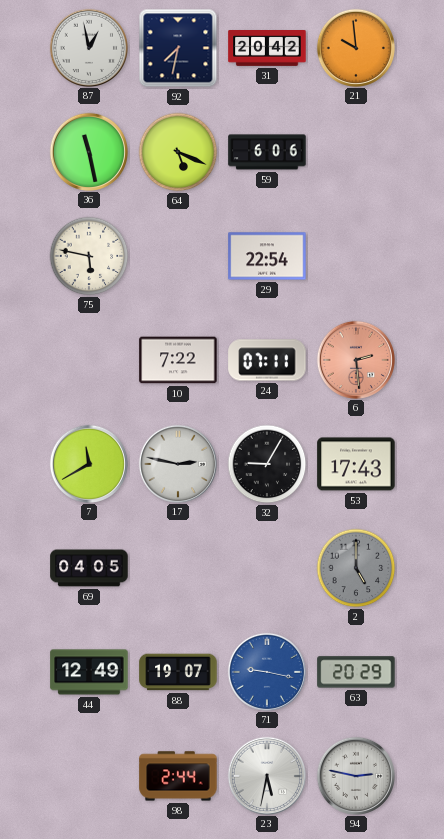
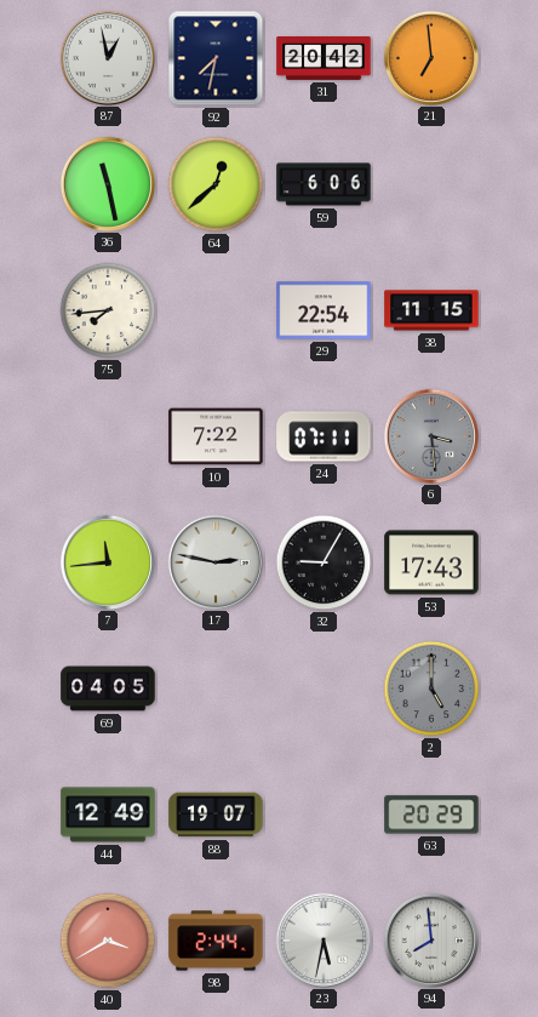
21: 9:59 -> 6:59
64: 5:19 -> 12:38
75: 5:47 -> 7:44
38: none -> 11:15
6: 2:29 -> 3:29
6 dial: salmon -> grey
7: 11:40 -> 11:44
71: 9:17 -> none
40: none -> 3:40
94: 2:47 -> 7:59
